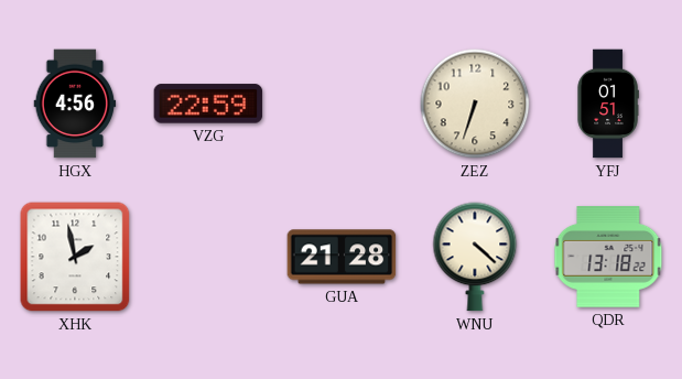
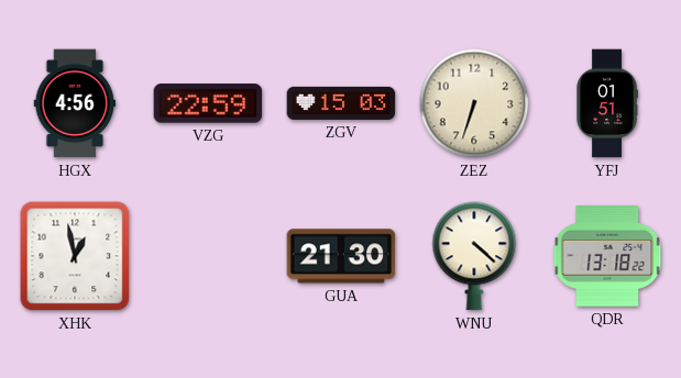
ZGV: none -> 15:03
XHK: 1:58 -> 12:58
GUA: 21:28 -> 21:30
